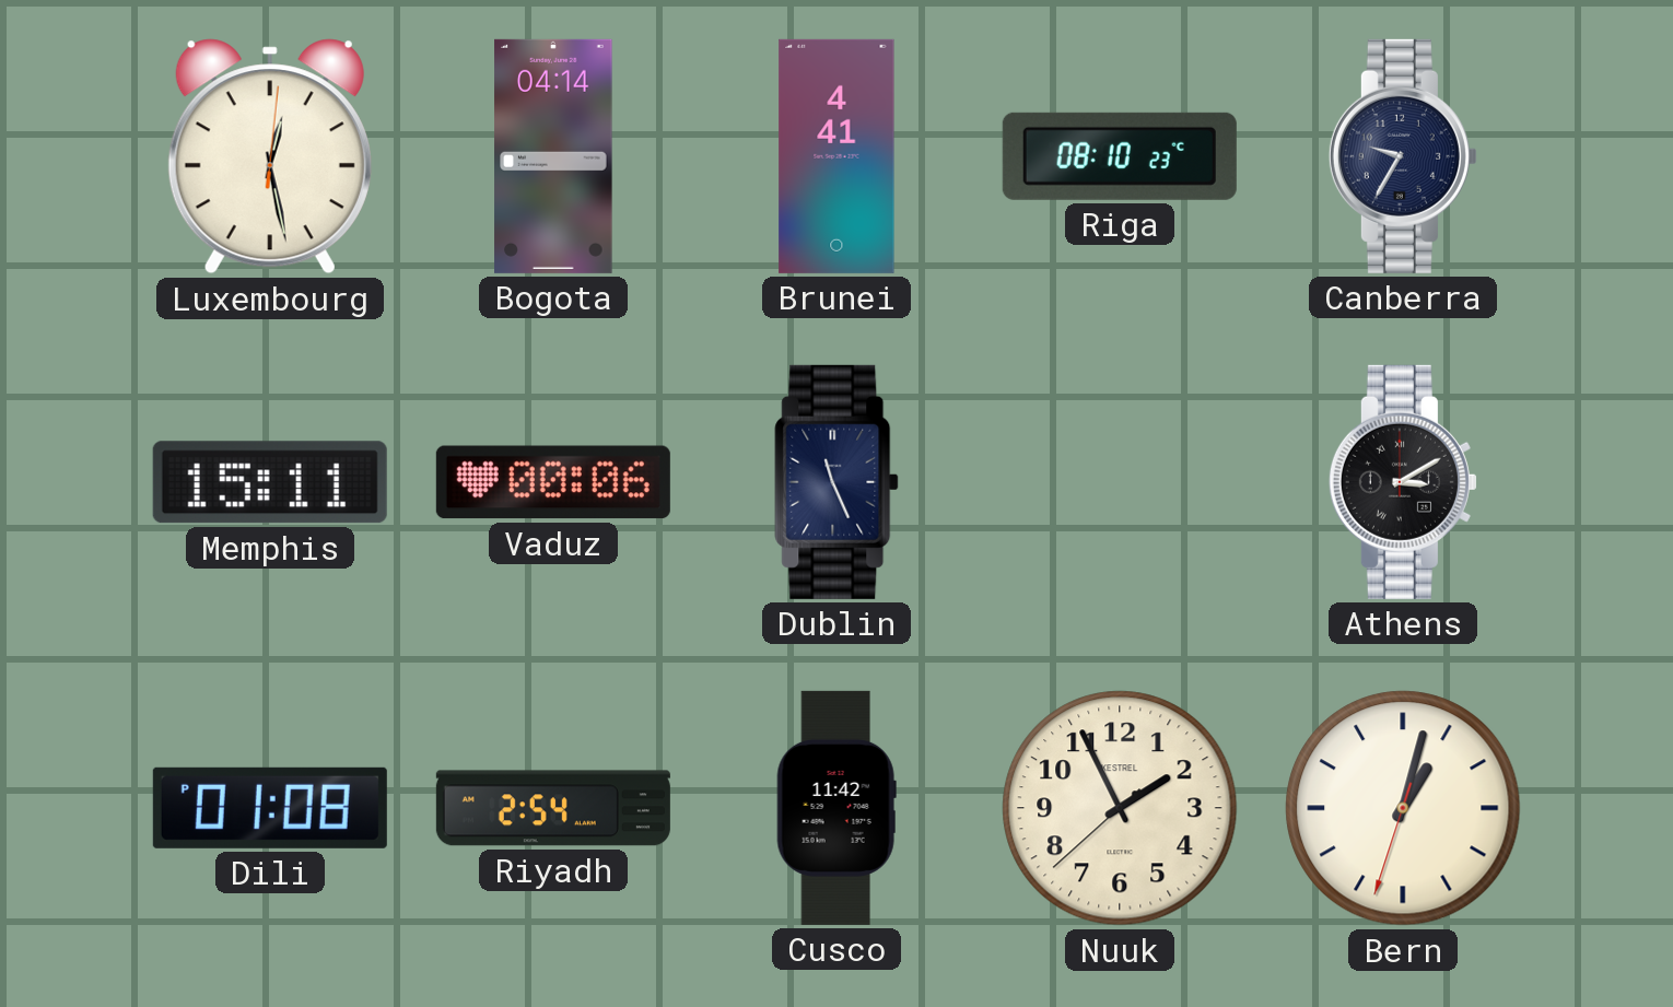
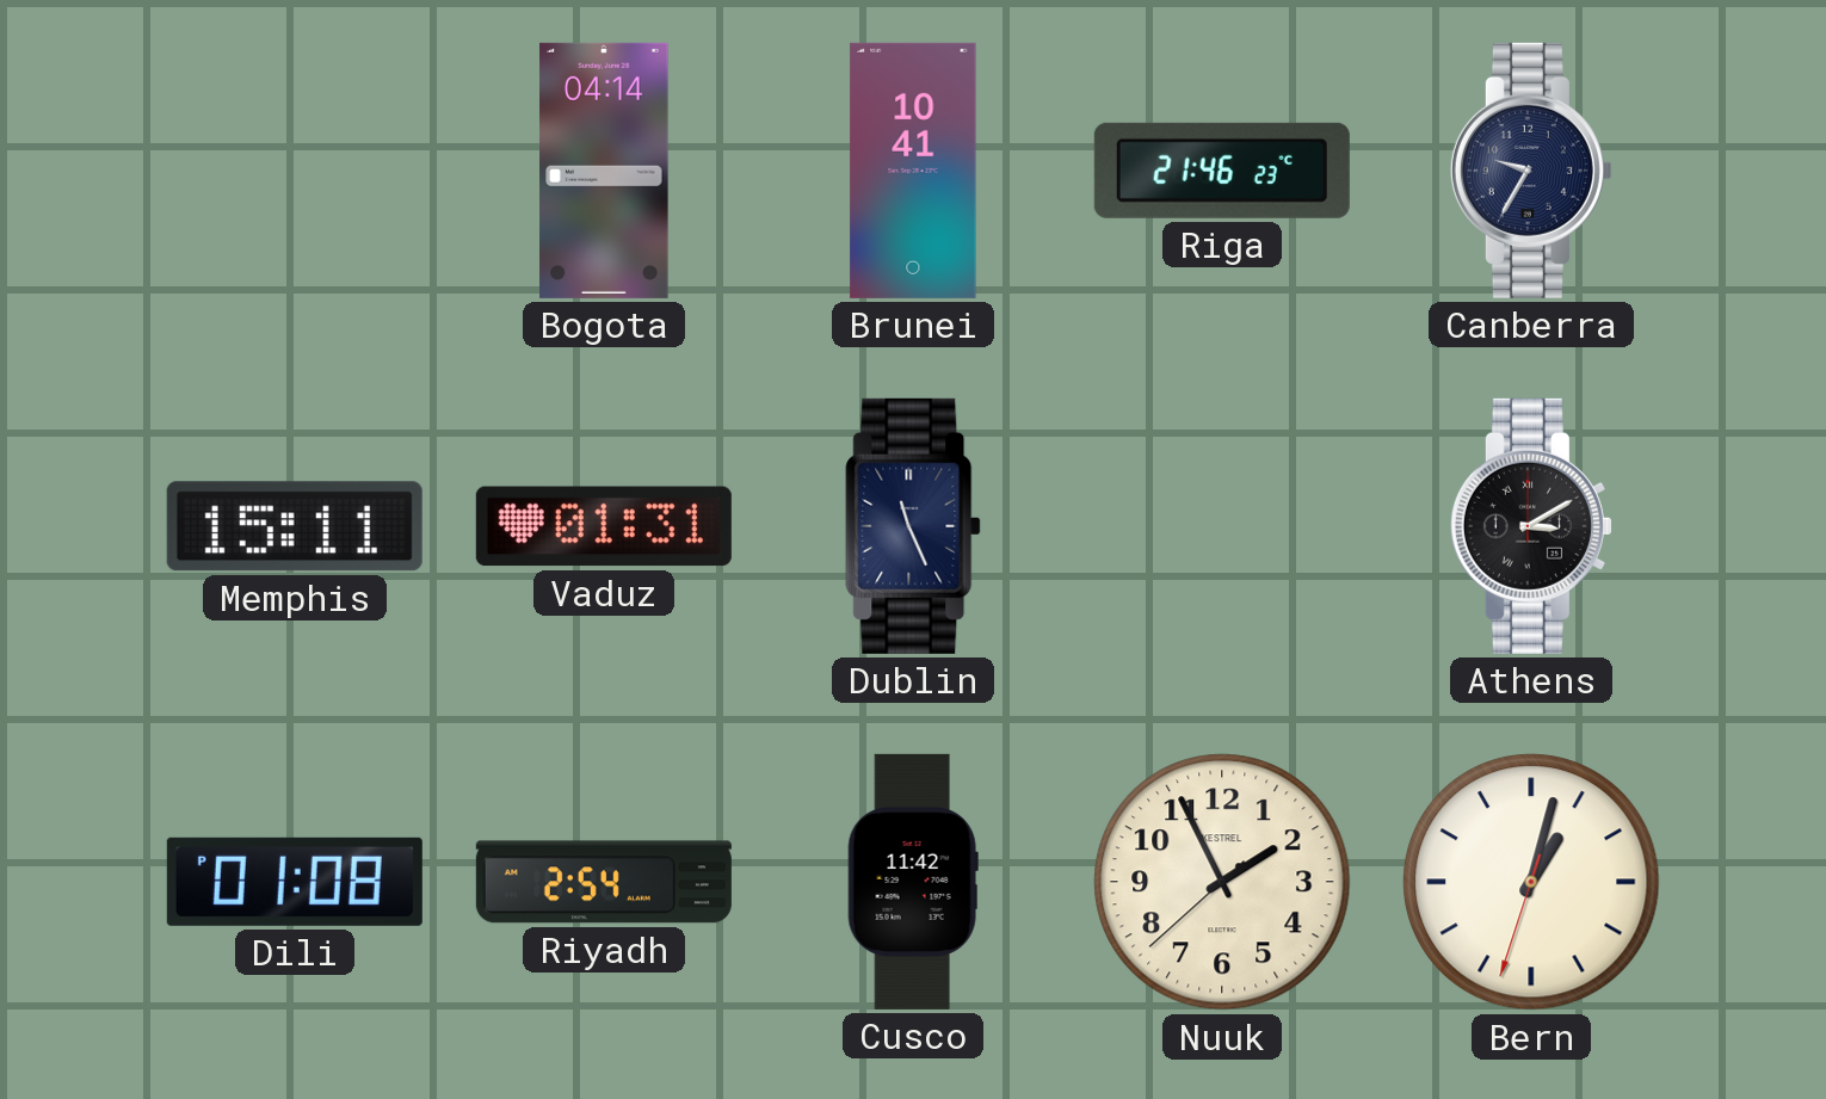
Luxembourg: 12:28 -> none
Brunei: 4:41 -> 10:41
Riga: 08:10 -> 21:46
Vaduz: 00:06 -> 01:31
